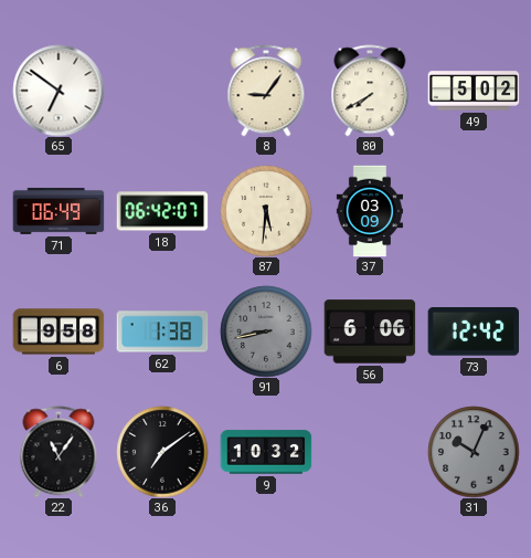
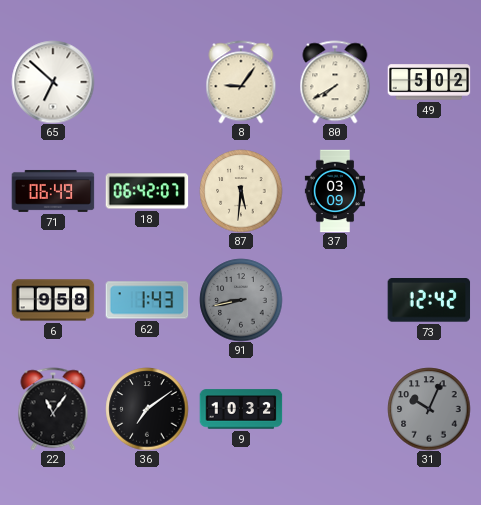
65: 6:51 -> 6:52
62: 1:38 -> 1:43
56: 6:06 -> none
